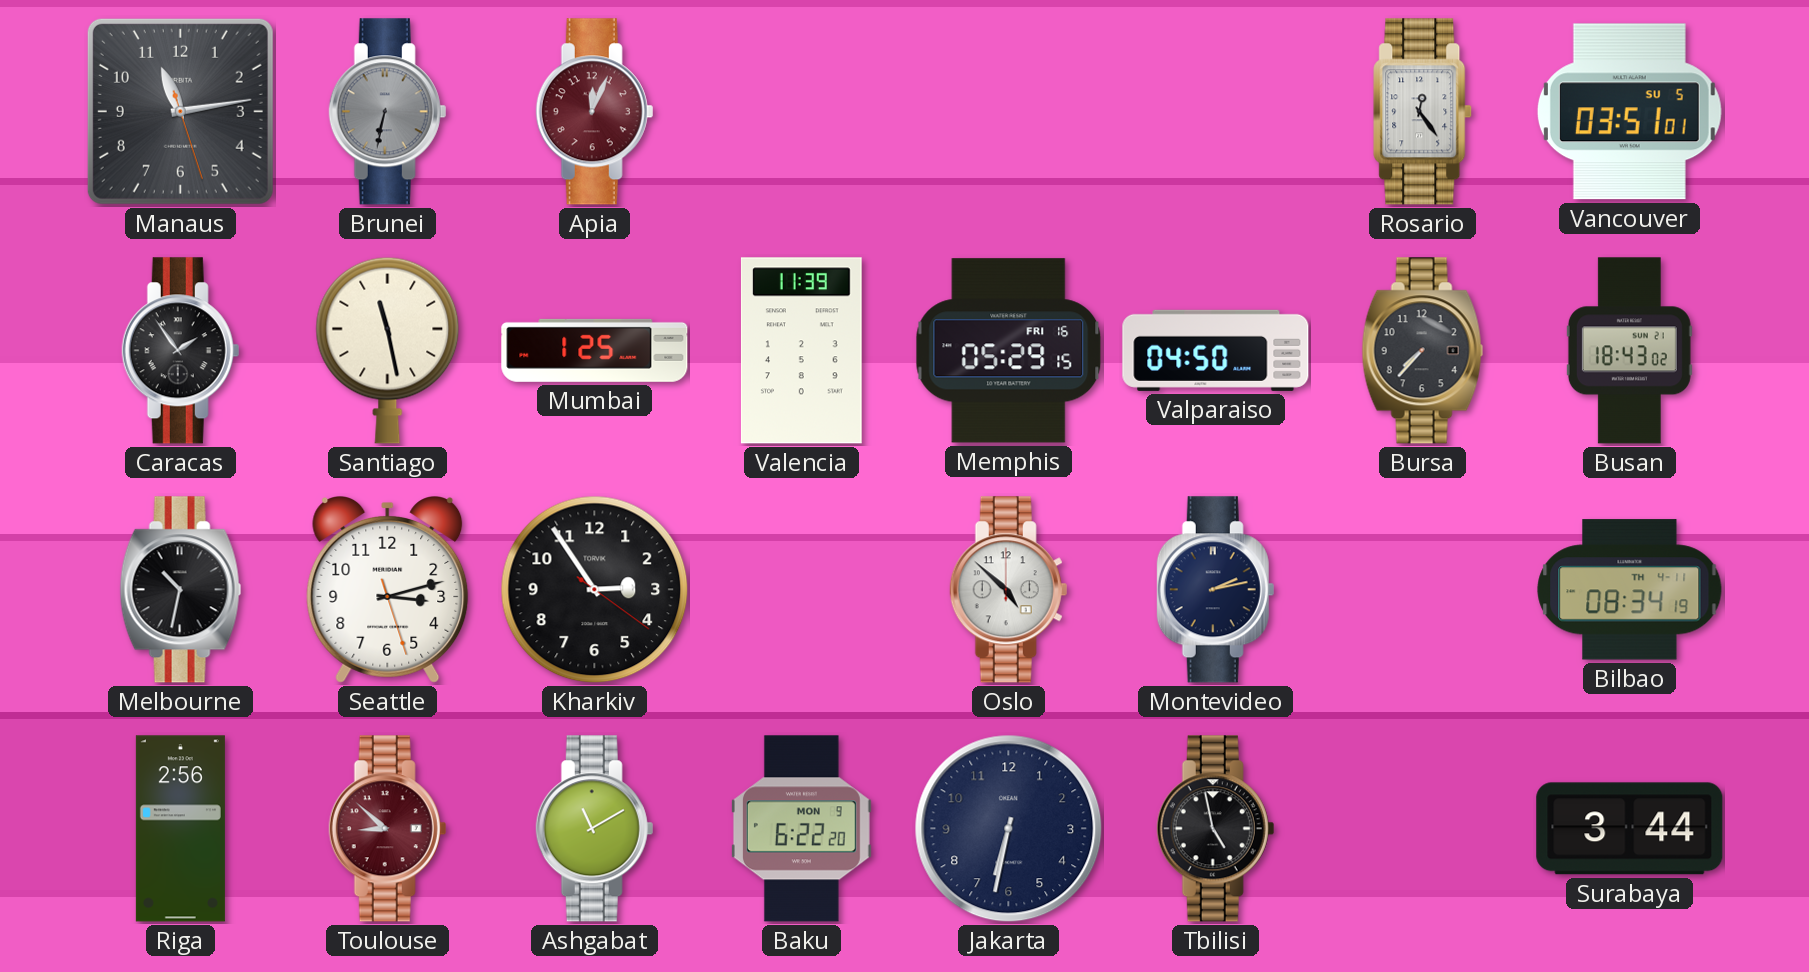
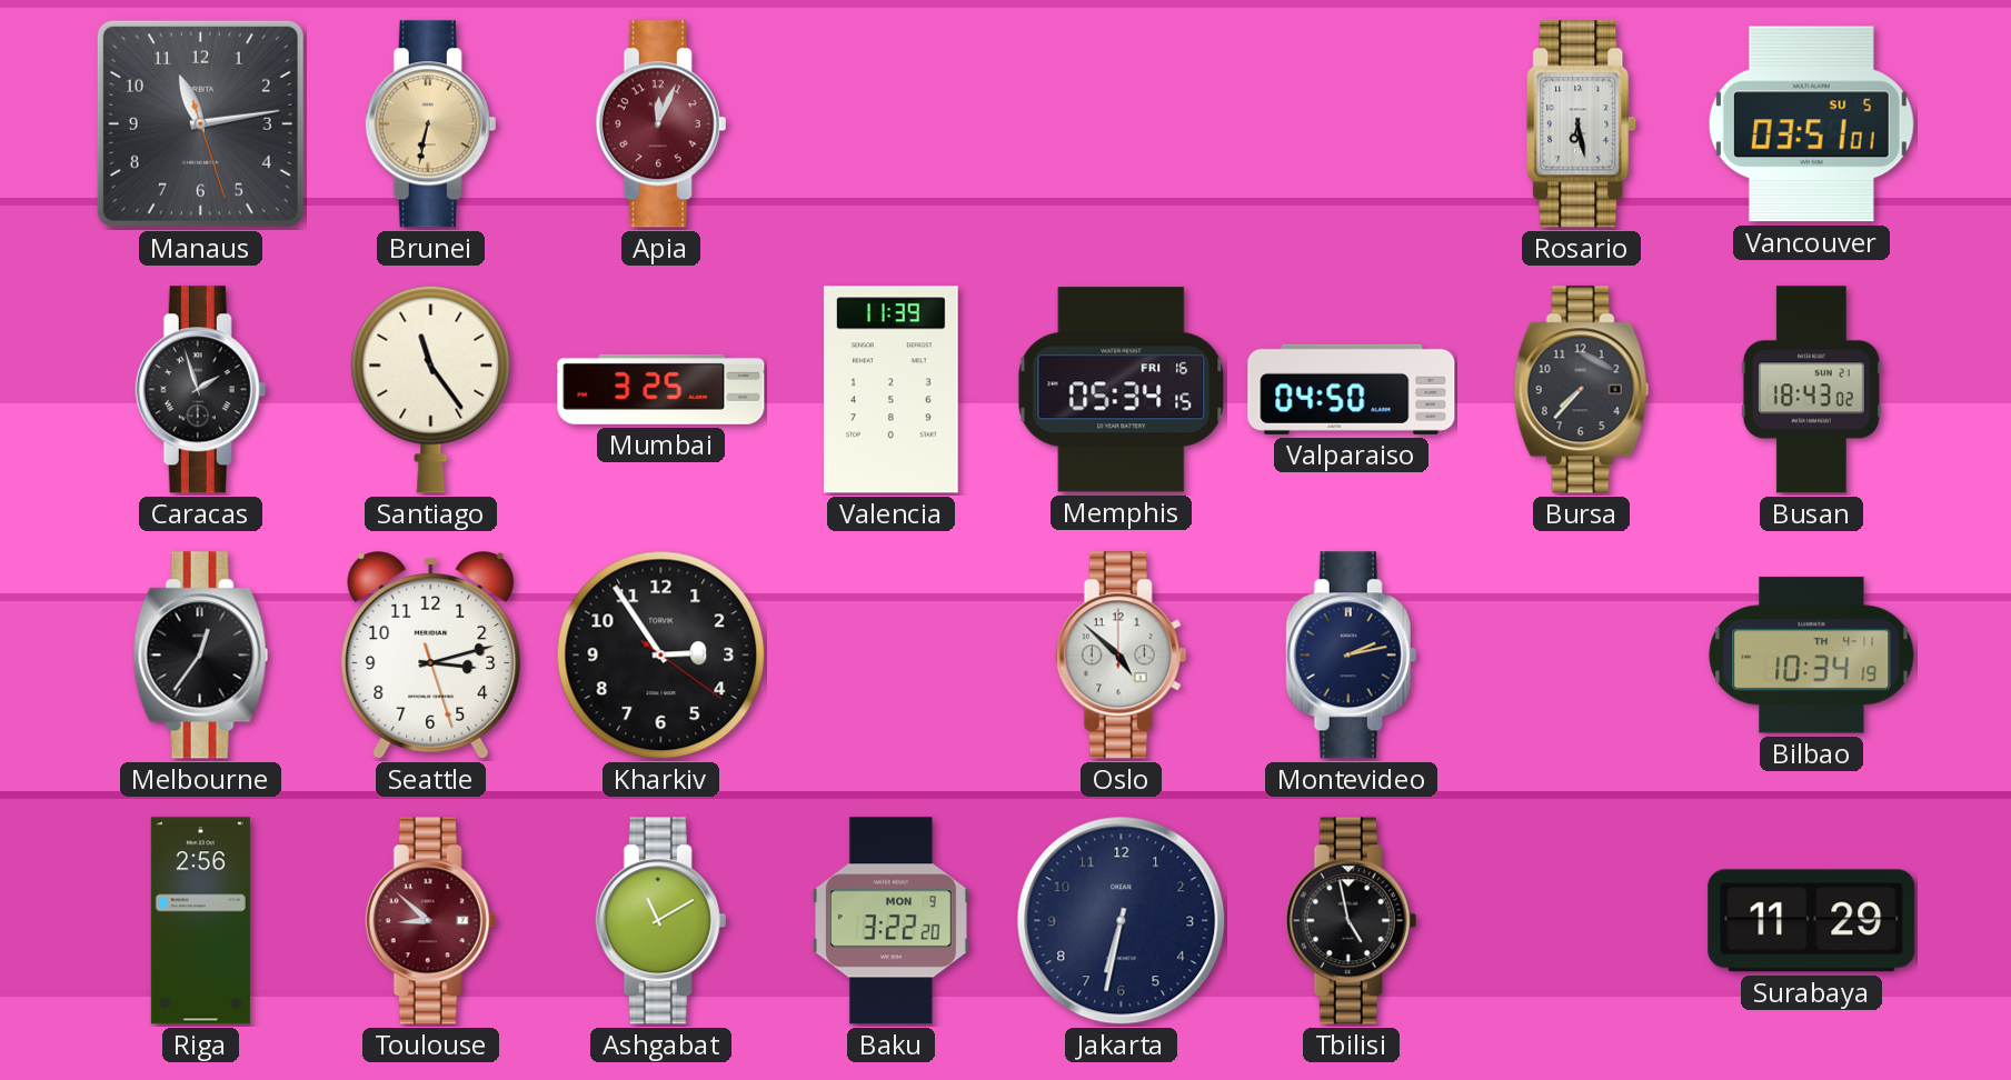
Brunei dial: grey -> champagne
Rosario: 12:24 -> 6:28
Caracas: 1:54 -> 1:57
Santiago: 11:28 -> 11:24
Mumbai: 1:25 -> 3:25
Memphis: 05:29 -> 05:34
Melbourne: 10:32 -> 12:36
Bilbao: 08:34 -> 10:34
Baku: 6:22 -> 3:22
Surabaya: 3:44 -> 11:29
